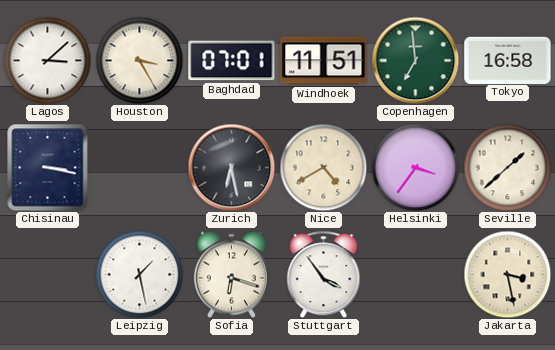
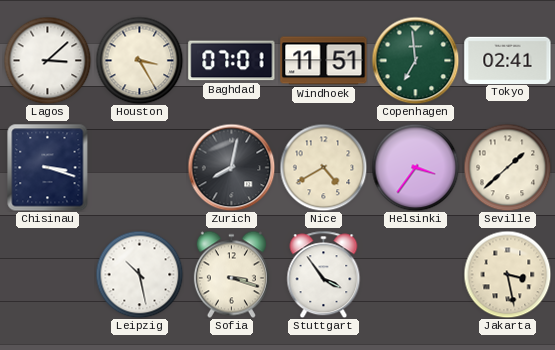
Tokyo: 16:58 -> 02:41
Chisinau: 3:17 -> 3:18
Zurich: 6:28 -> 8:02
Leipzig: 1:28 -> 10:28
Sofia: 6:18 -> 3:18
